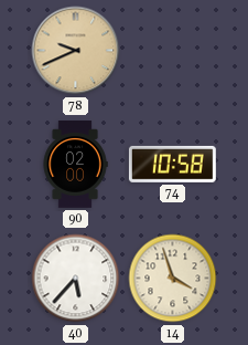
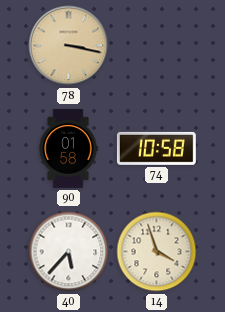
78: 9:41 -> 3:17
90: 02:00 -> 01:58
